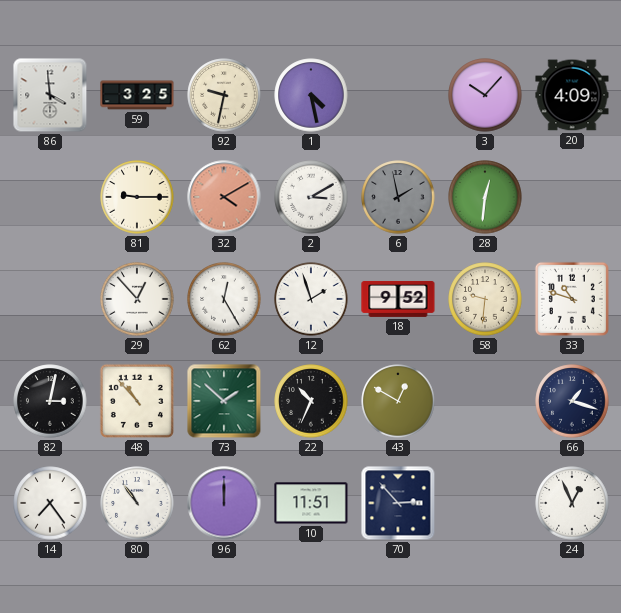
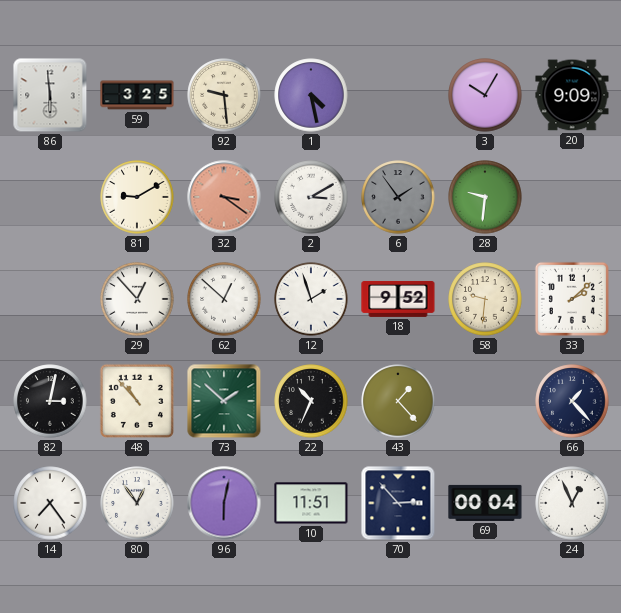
86: 3:59 -> 5:59
92: 9:32 -> 9:29
3: 10:07 -> 10:05
20: 4:09 -> 9:09
81: 9:15 -> 9:10
32: 4:10 -> 3:21
6: 1:58 -> 1:54
28: 12:31 -> 9:31
62: 12:25 -> 12:52
33: 10:48 -> 2:08
43: 12:50 -> 1:23
66: 1:18 -> 1:23
80: 10:54 -> 12:54
96: 12:00 -> 6:02
69: none -> 00:04
